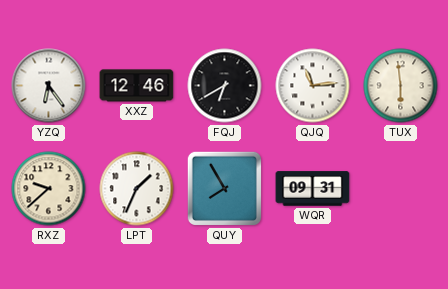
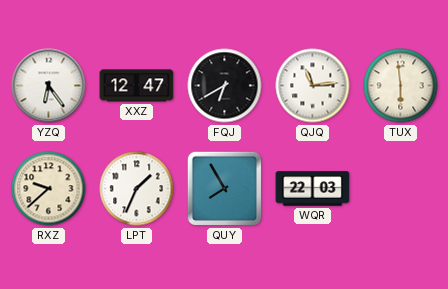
XXZ: 12:46 -> 12:47
WQR: 09:31 -> 22:03
